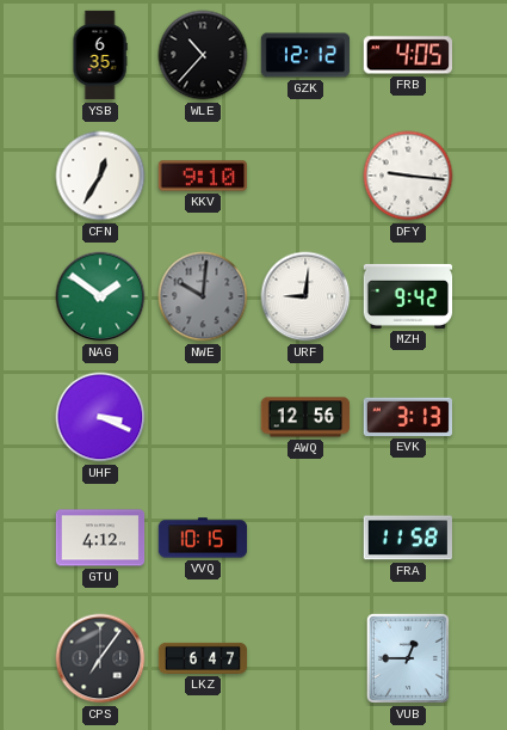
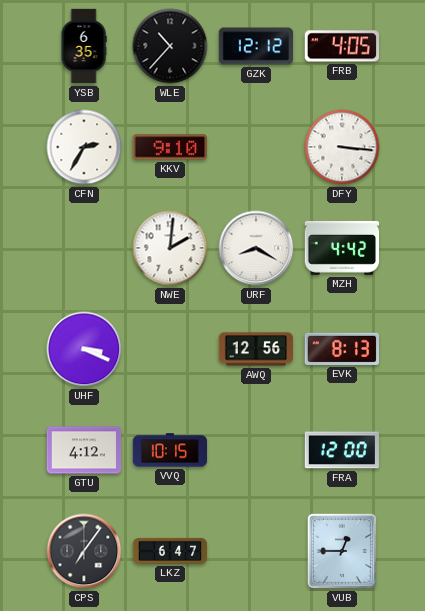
CFN: 12:35 -> 2:35
DFY: 9:16 -> 3:16
NAG: 1:51 -> none
NWE: 10:01 -> 2:01
NWE dial: grey -> white
URF: 9:01 -> 8:20
MZH: 9:42 -> 4:42
EVK: 3:13 -> 8:13
FRA: 11:58 -> 12:00
